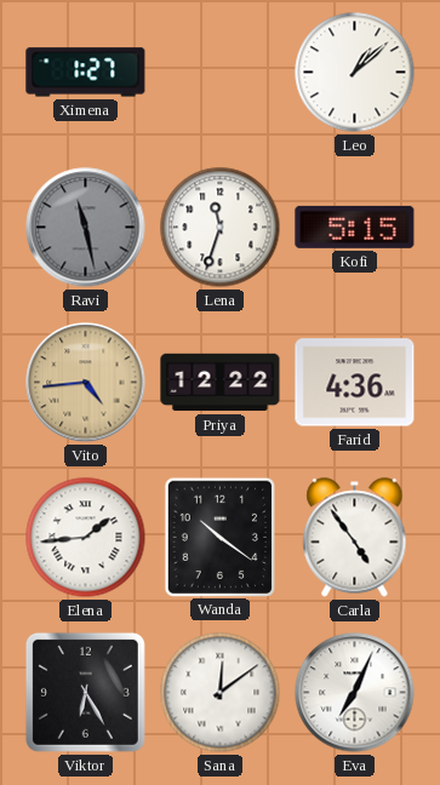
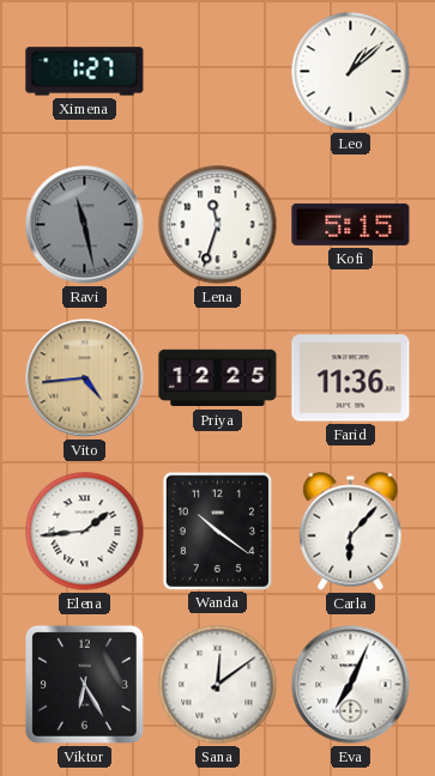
Priya: 12:22 -> 12:25
Farid: 4:36 -> 11:36
Carla: 4:54 -> 6:07
